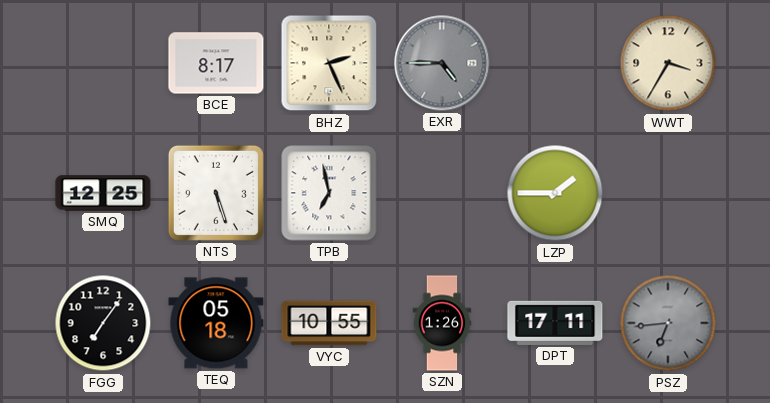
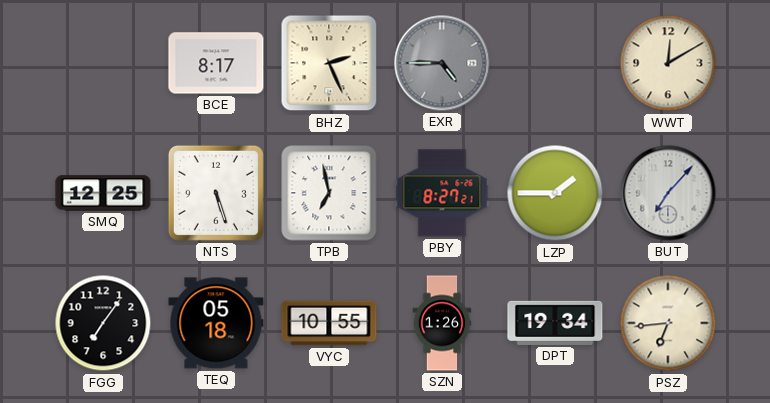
WWT: 3:35 -> 12:10
PBY: none -> 8:27
BUT: none -> 7:07
DPT: 17:11 -> 19:34
PSZ dial: grey -> cream
